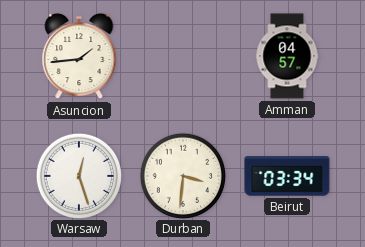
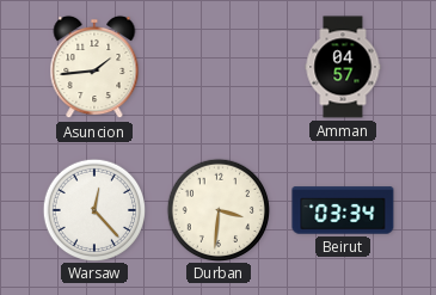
Warsaw: 12:27 -> 12:23
